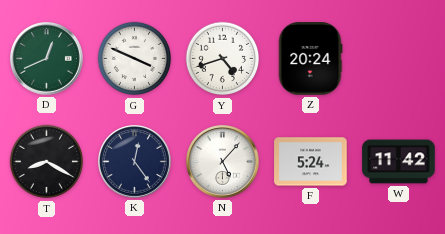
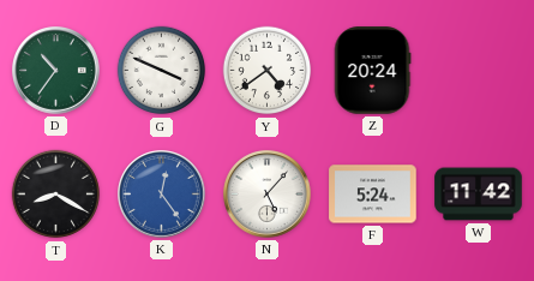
D: 12:41 -> 10:36
Y: 4:42 -> 4:39
K dial: navy -> blue
